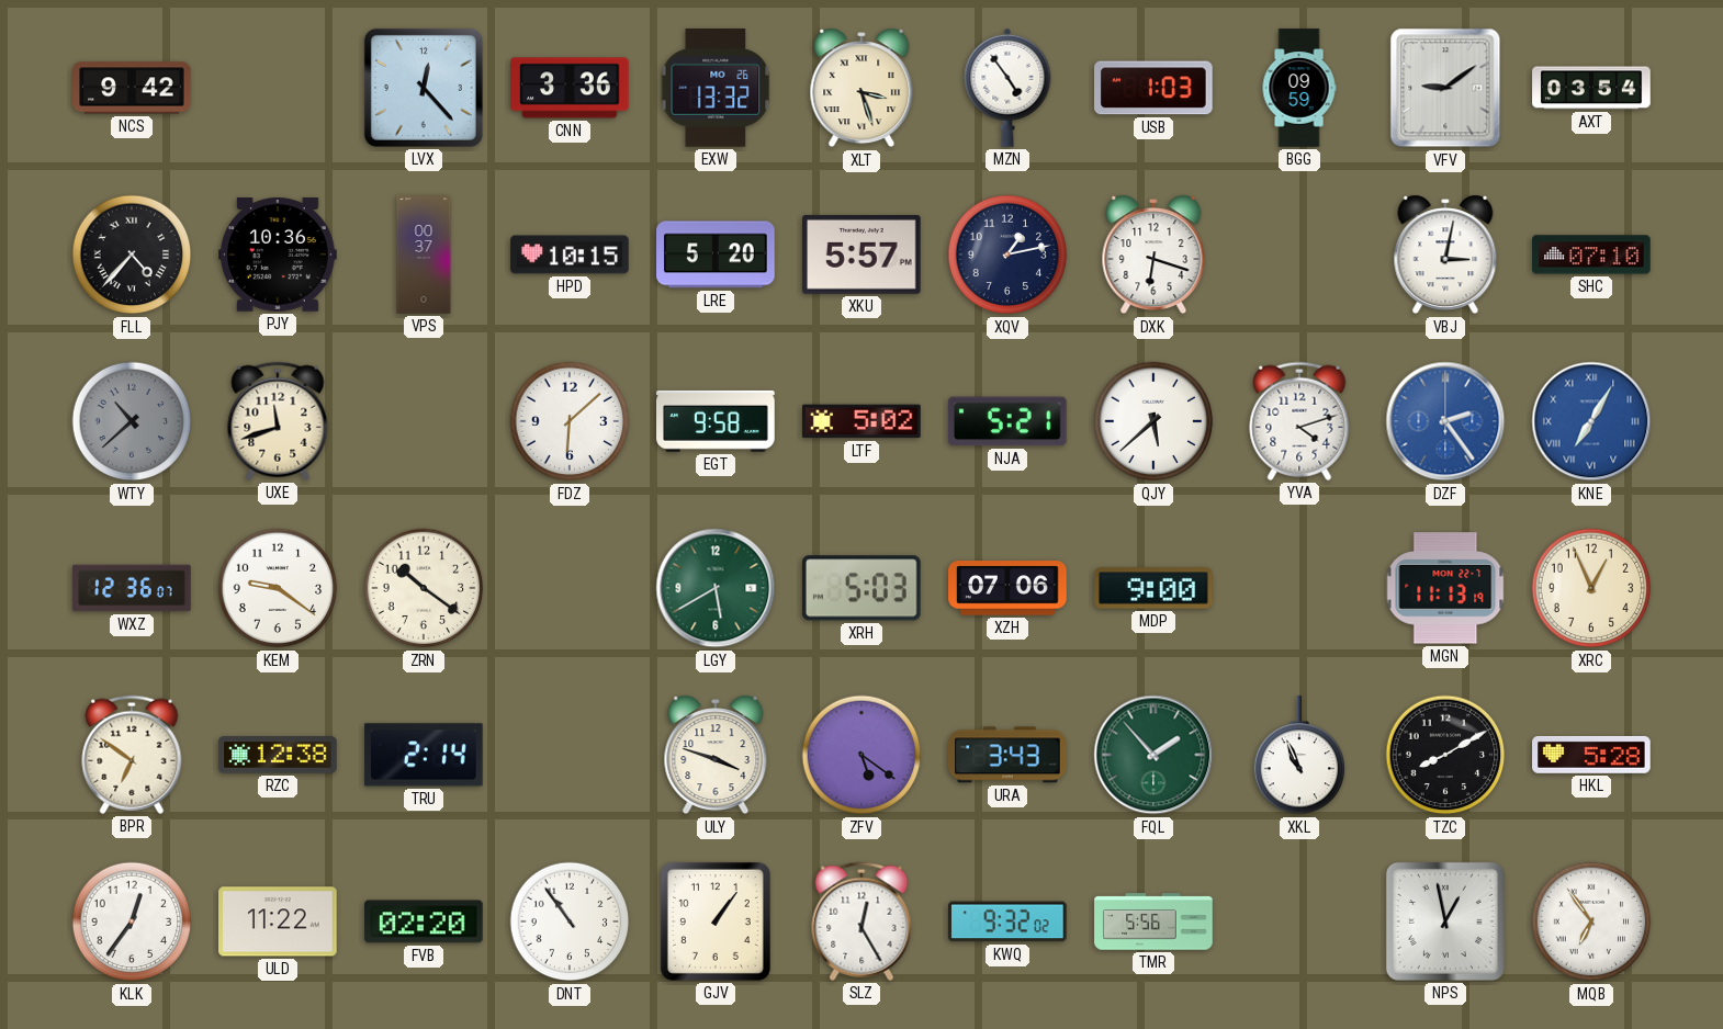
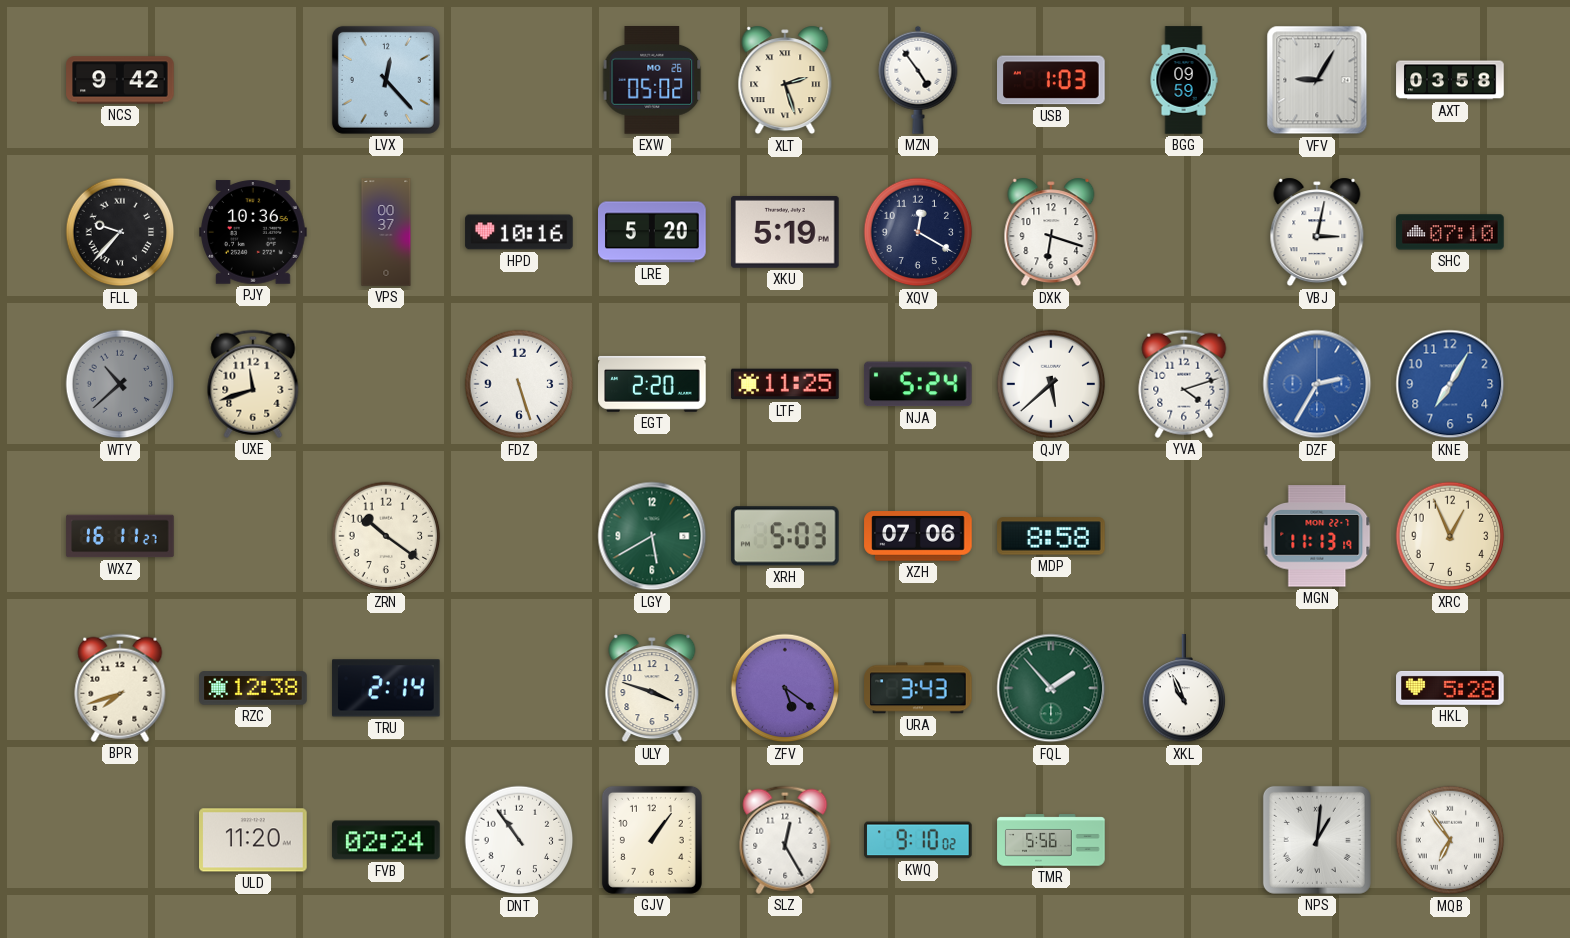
CNN: 3:36 -> none
EXW: 13:32 -> 05:02
XLT: 3:27 -> 2:27
VFV: 9:09 -> 9:05
AXT: 03:54 -> 03:58
FLL: 4:37 -> 9:37
HPD: 10:15 -> 10:16
XKU: 5:57 -> 5:19
XQV: 1:13 -> 12:20
FDZ: 6:08 -> 5:27
EGT: 9:58 -> 2:20
LTF: 5:02 -> 11:25
NJA: 5:21 -> 5:24
DZF: 2:24 -> 2:35
KNE numerals: Roman -> Arabic
WXZ: 12:36 -> 16:11
KEM: 9:21 -> none
MDP: 9:00 -> 8:58
BPR: 6:51 -> 7:42
TZC: 8:10 -> none
KLK: 12:36 -> none
ULD: 11:22 -> 11:20
FVB: 02:20 -> 02:24
KWQ: 9:32 -> 9:10
NPS: 12:58 -> 1:01
